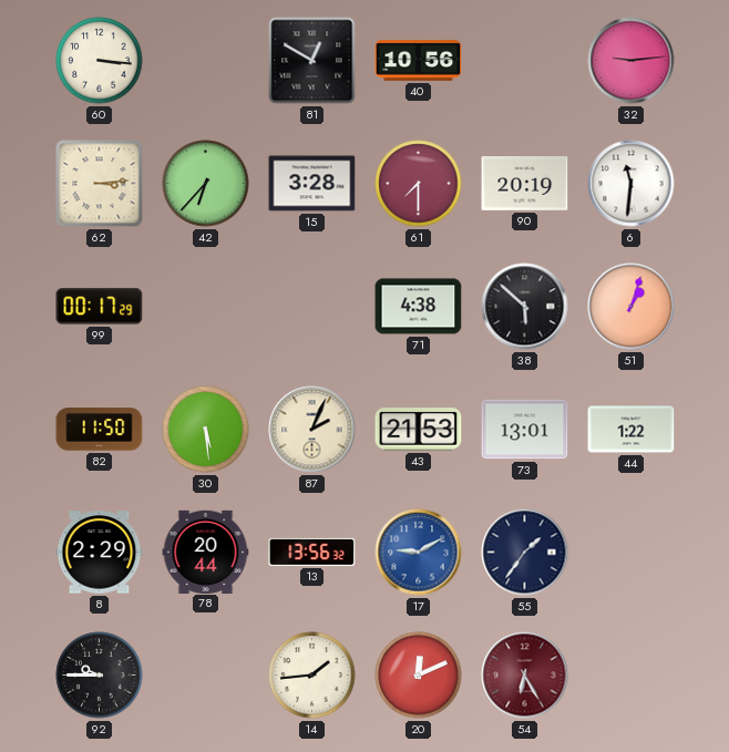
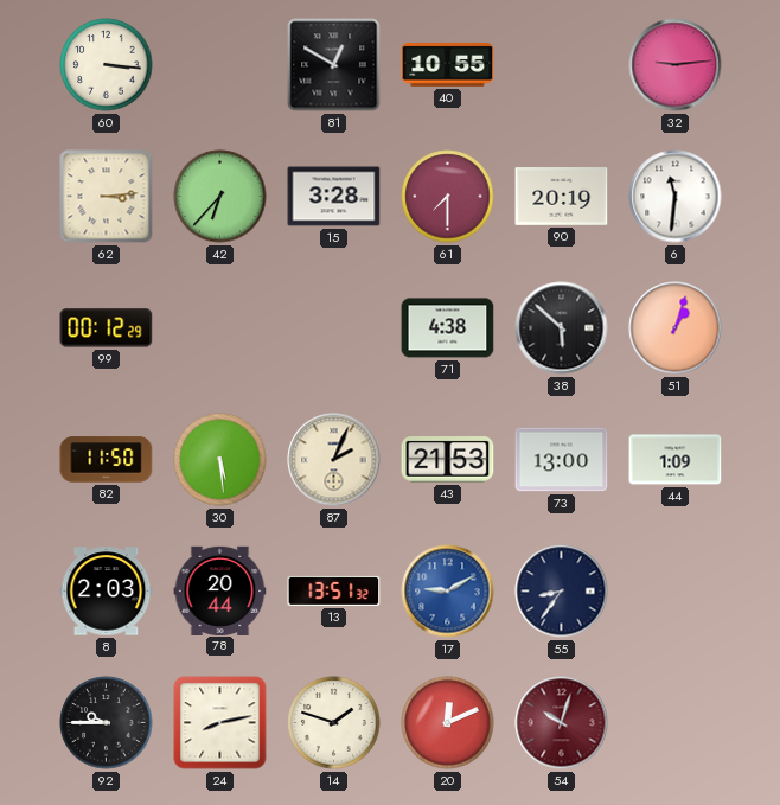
40: 10:56 -> 10:55
99: 00:17 -> 00:12
73: 13:01 -> 13:00
44: 1:22 -> 1:09
8: 2:29 -> 2:03
13: 13:56 -> 13:51
55: 1:36 -> 8:36
24: none -> 8:13
14: 1:44 -> 1:48
54: 6:25 -> 10:03
